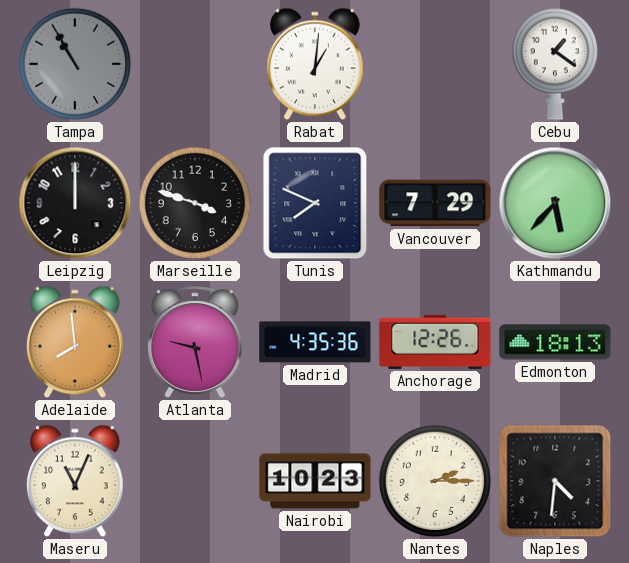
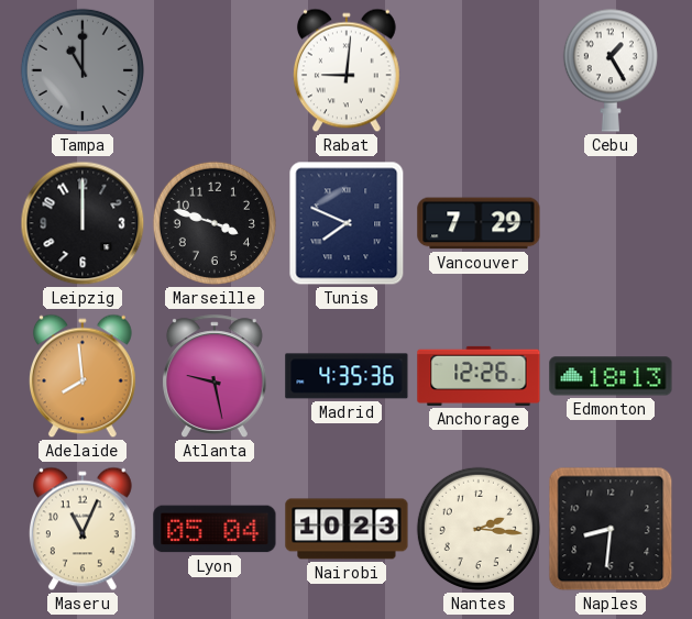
Tampa: 10:55 -> 11:00
Rabat: 1:01 -> 9:01
Cebu: 1:21 -> 1:25
Kathmandu: 5:37 -> none
Lyon: none -> 05:04
Nantes: 2:15 -> 2:16
Naples: 4:31 -> 8:31
